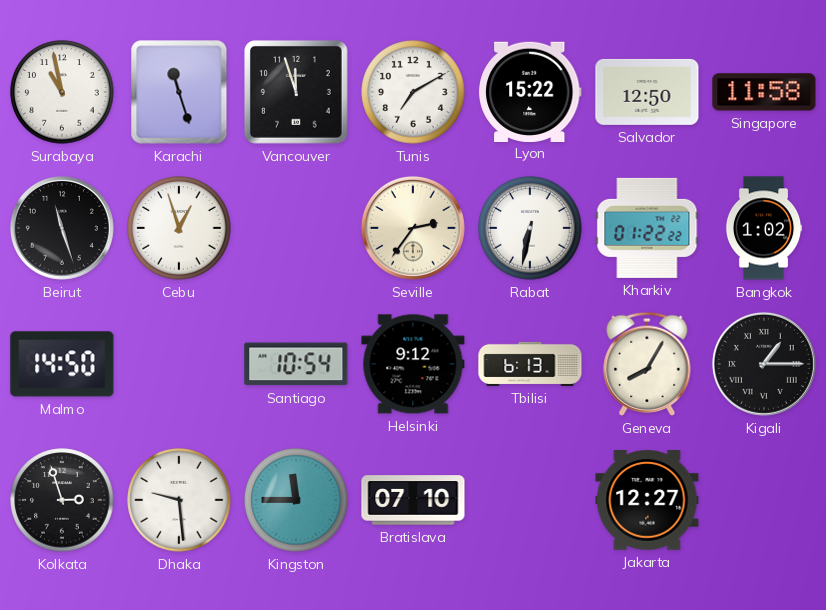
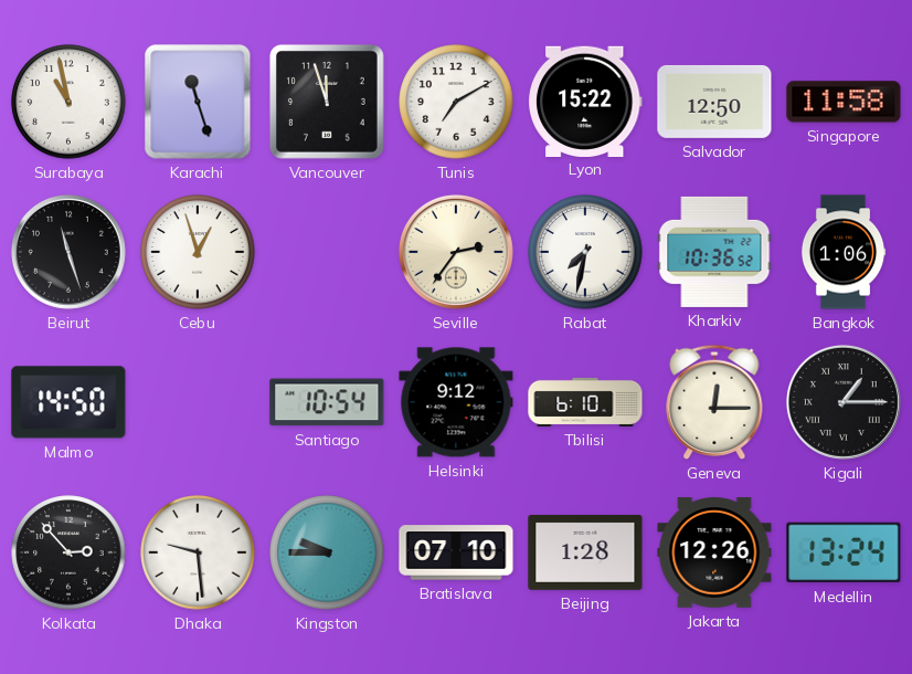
Rabat: 6:32 -> 7:32
Kharkiv: 01:22 -> 10:36
Bangkok: 1:02 -> 1:06
Tbilisi: 6:13 -> 6:10
Geneva: 8:05 -> 12:15
Kolkata: 2:57 -> 2:53
Kingston: 11:45 -> 9:45
Beijing: none -> 1:28
Jakarta: 12:27 -> 12:26
Medellin: none -> 13:24
